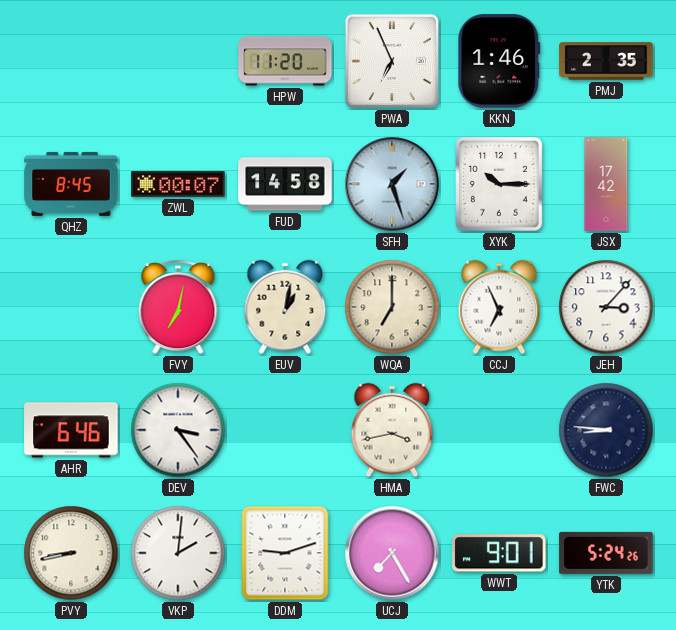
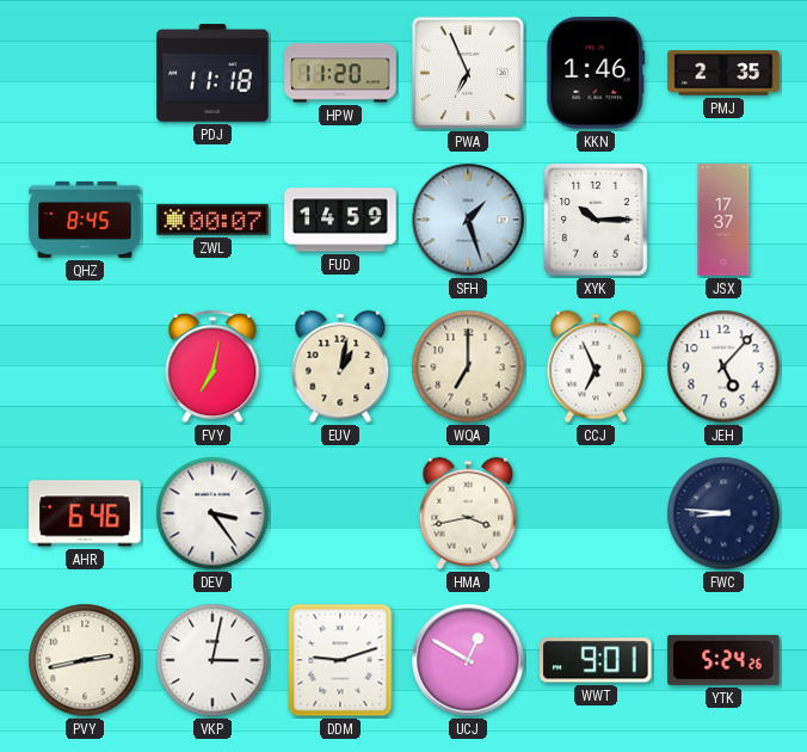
PDJ: none -> 11:18
FUD: 14:58 -> 14:59
JSX: 17:42 -> 17:37
JEH: 3:07 -> 5:07
PVY: 8:43 -> 2:43
VKP: 2:01 -> 3:02
UCJ: 7:25 -> 12:50
